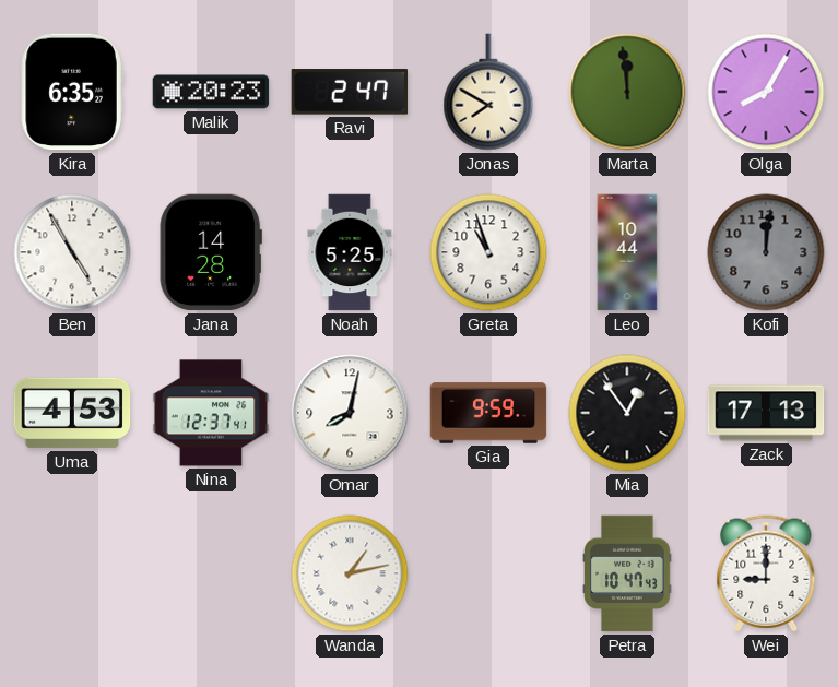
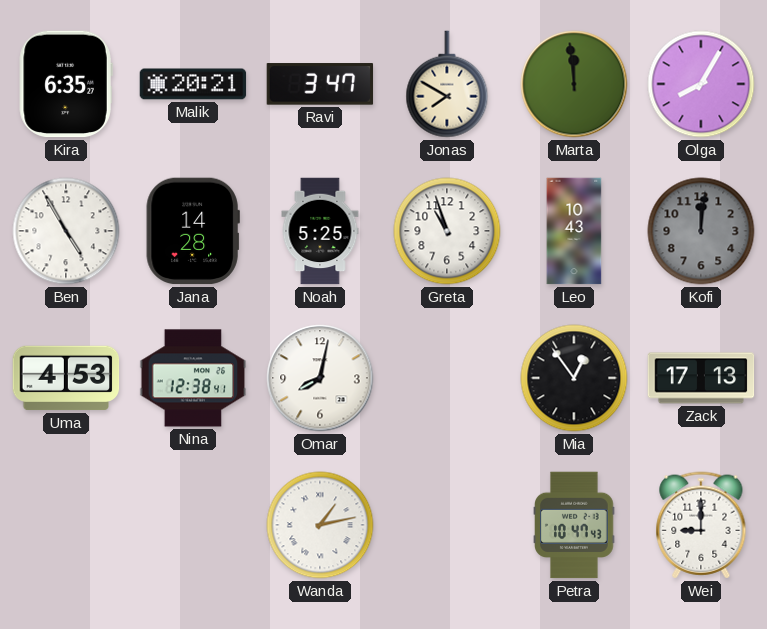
Malik: 20:23 -> 20:21
Ravi: 2:47 -> 3:47
Leo: 10:44 -> 10:43
Nina: 12:37 -> 12:38
Gia: 9:59 -> none
